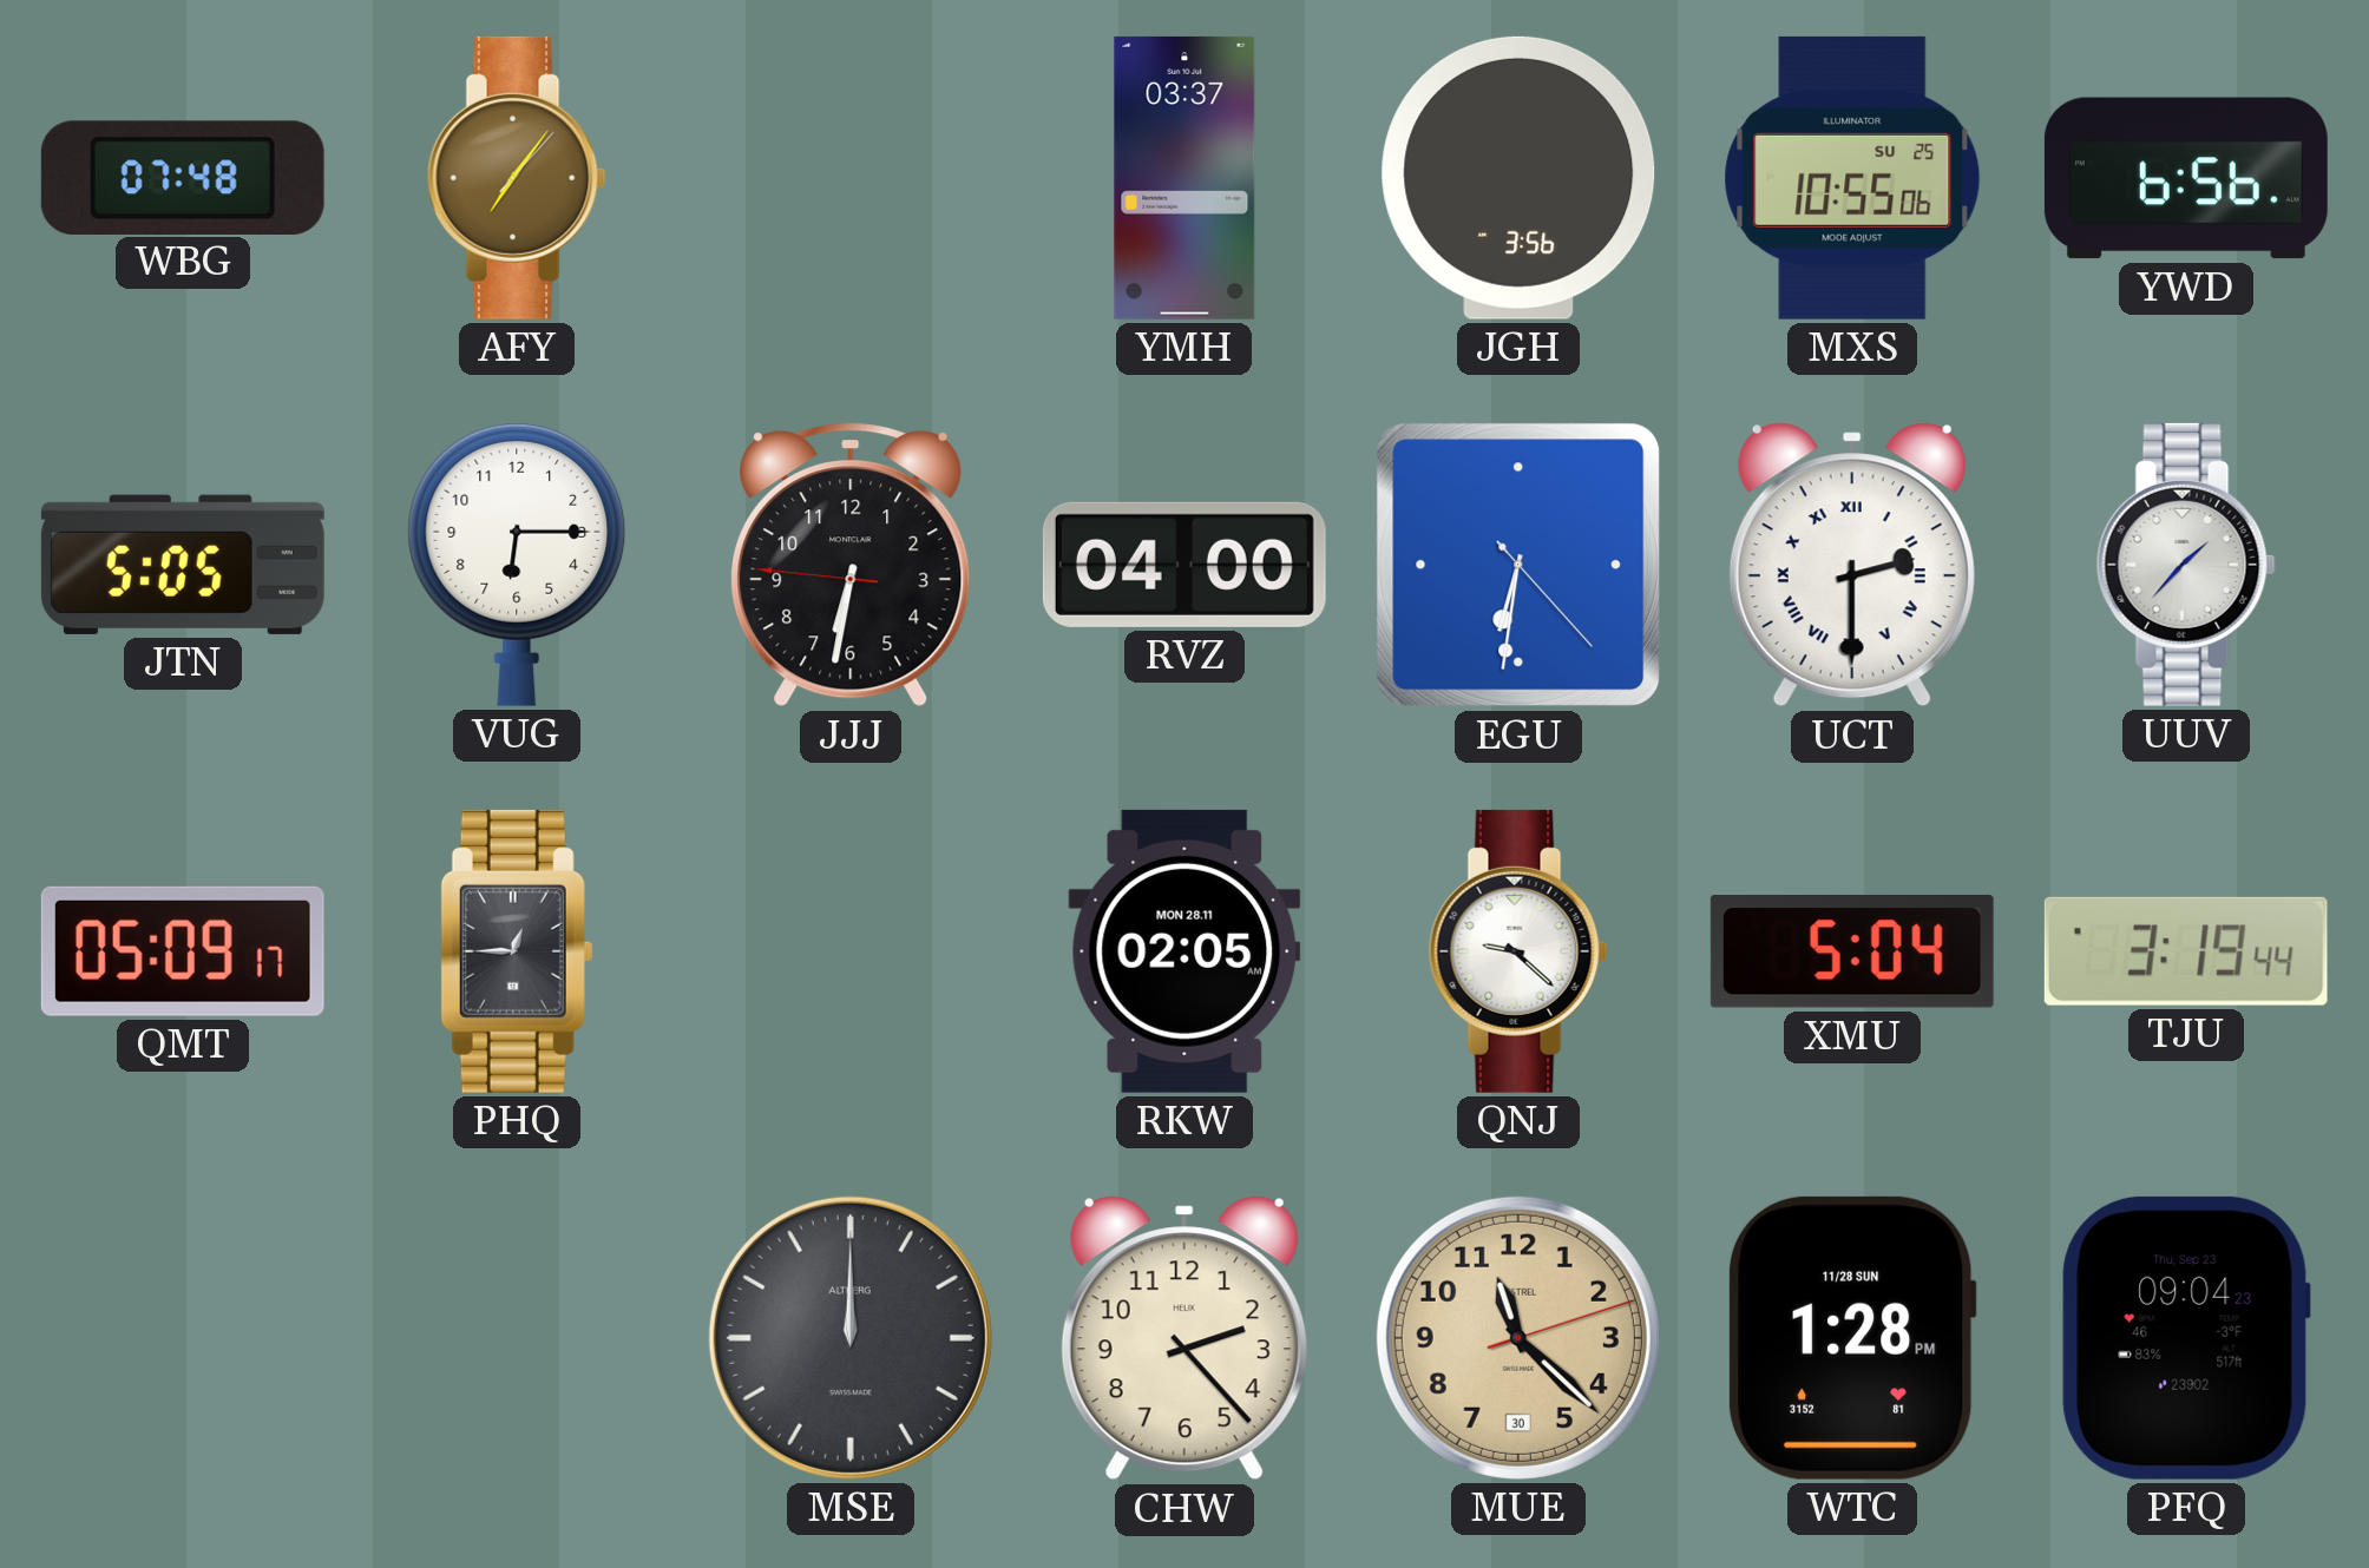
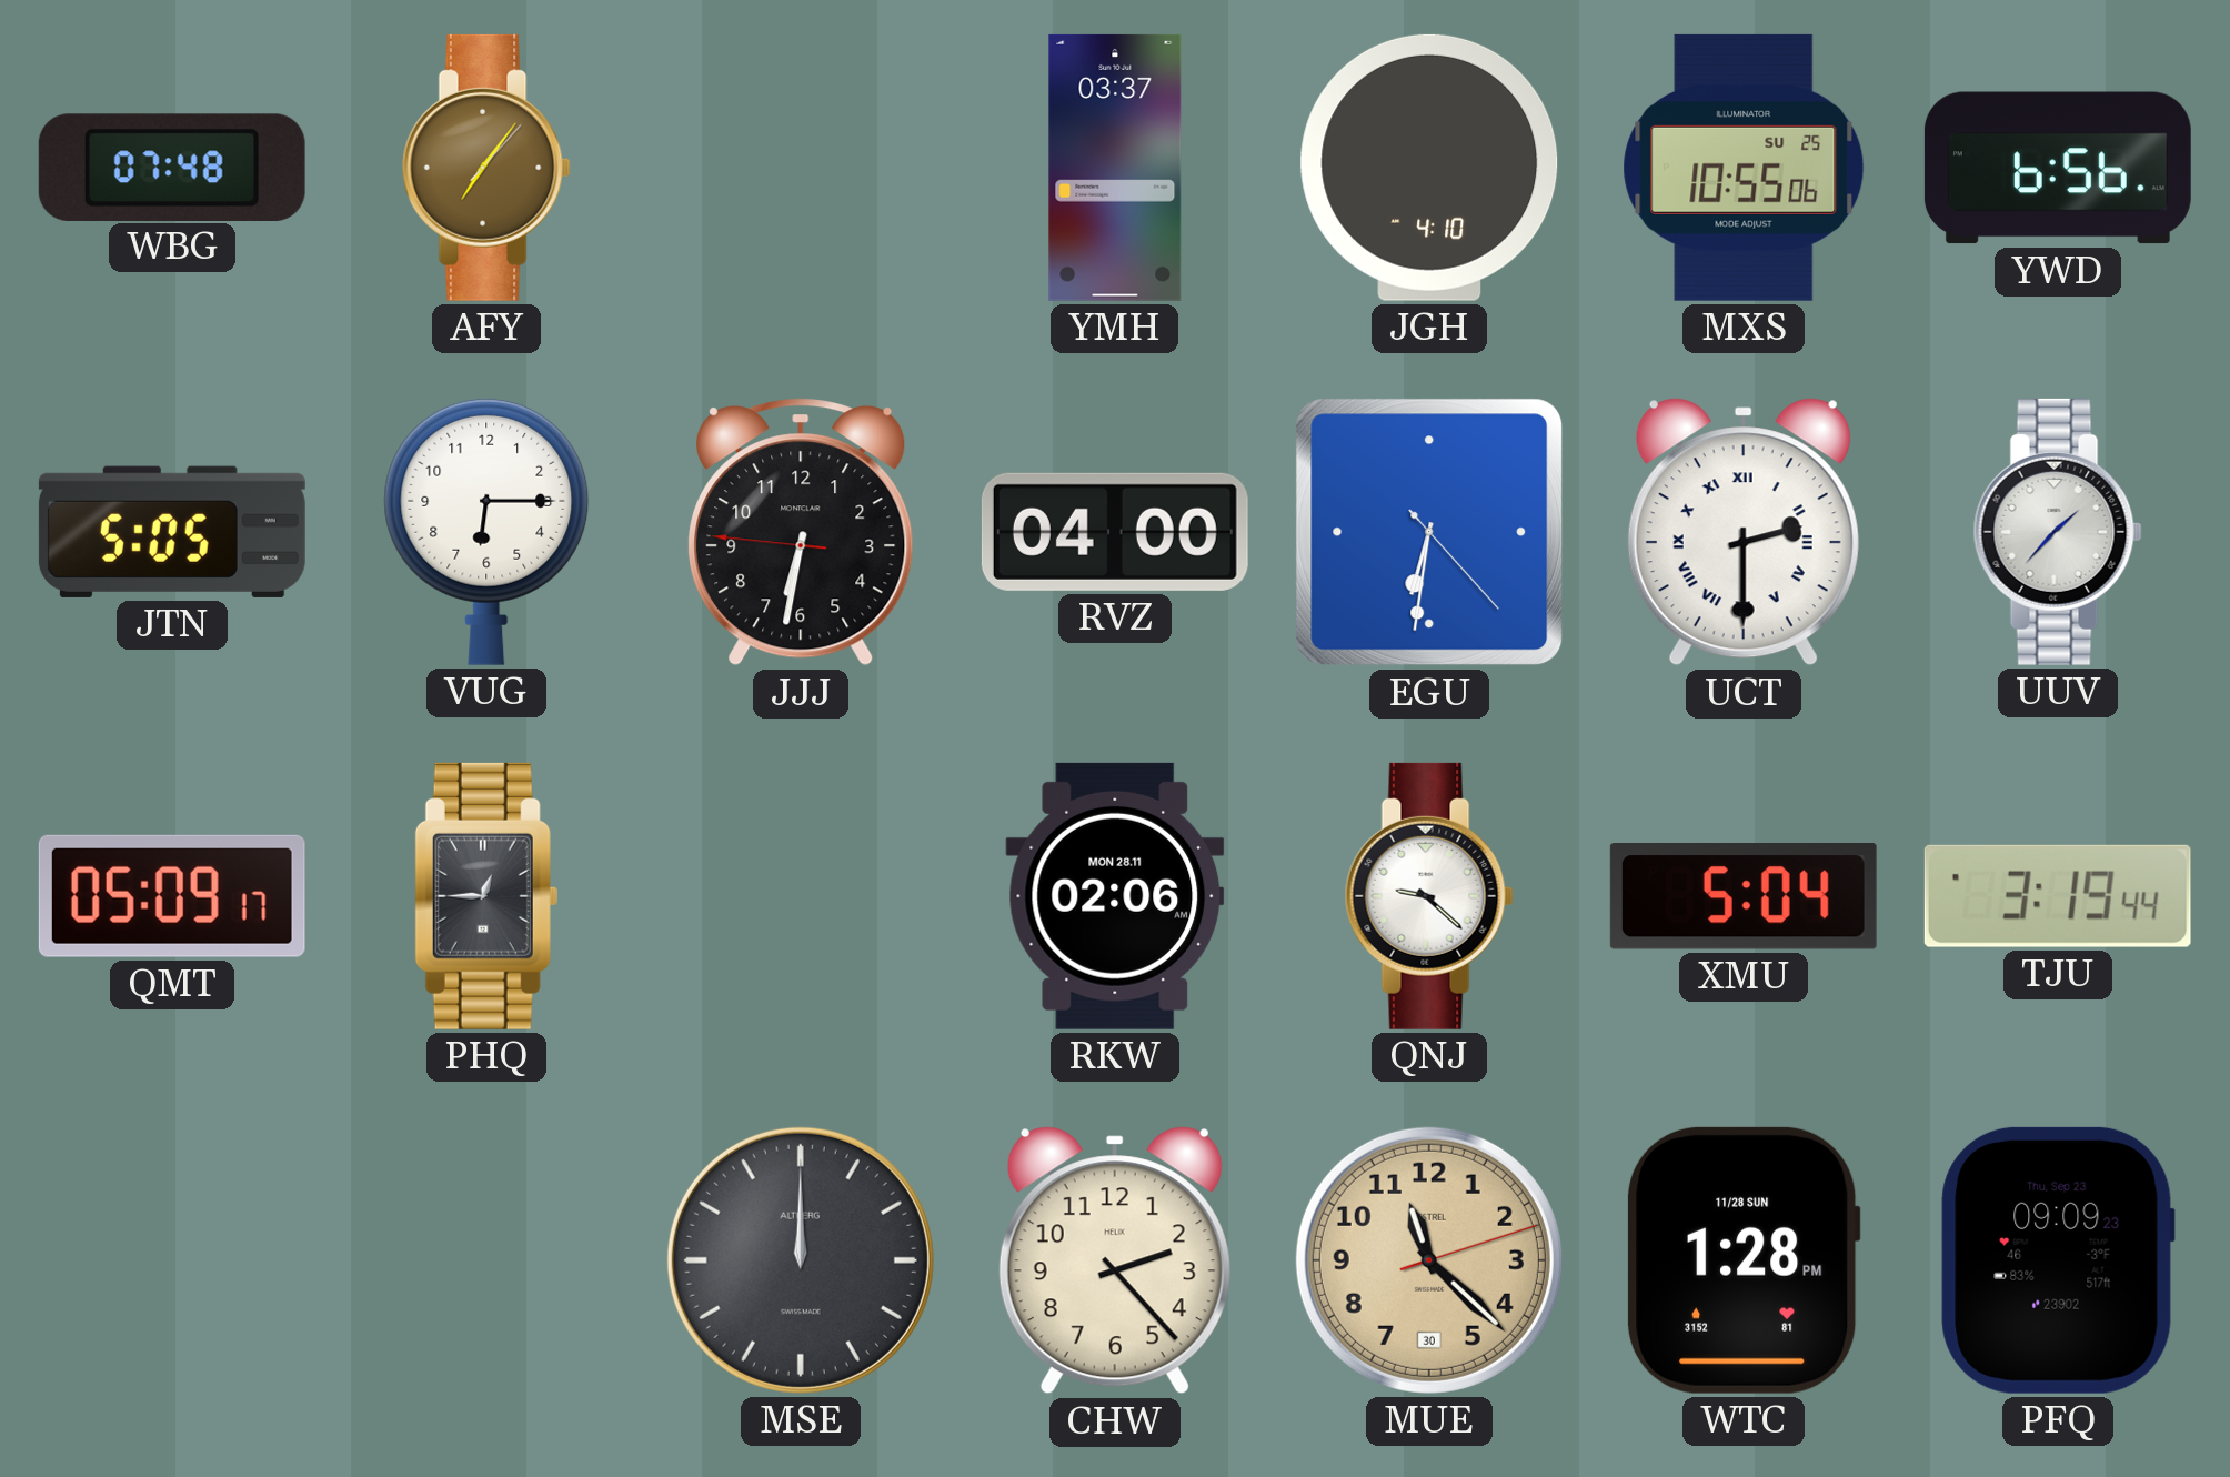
JGH: 3:56 -> 4:10
RKW: 02:05 -> 02:06
PFQ: 09:04 -> 09:09
